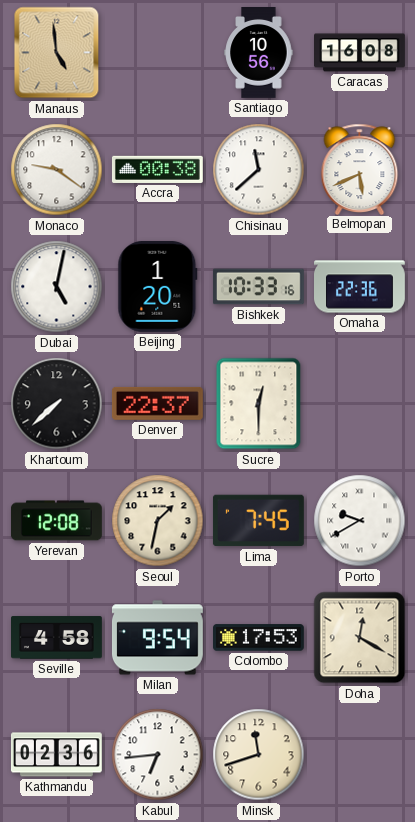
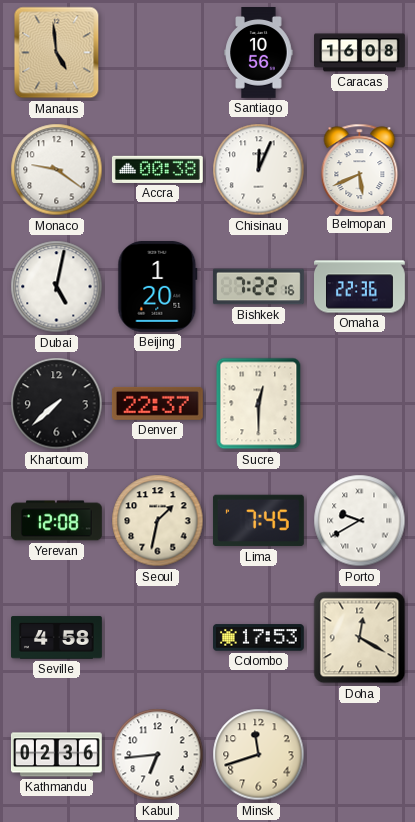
Chisinau: 11:38 -> 12:04
Bishkek: 10:33 -> 7:22
Milan: 9:54 -> none
